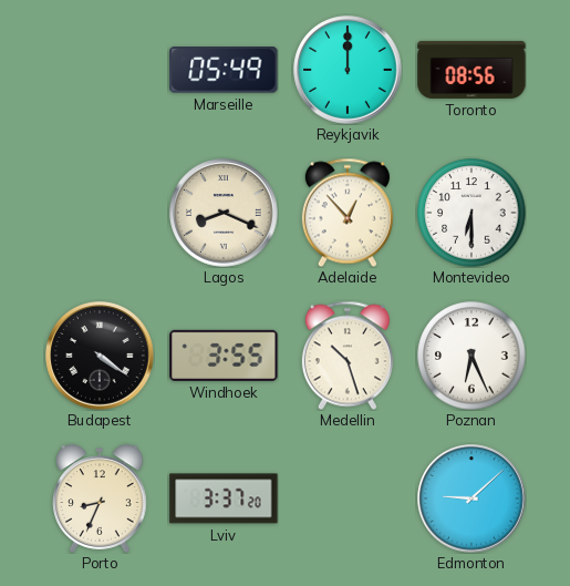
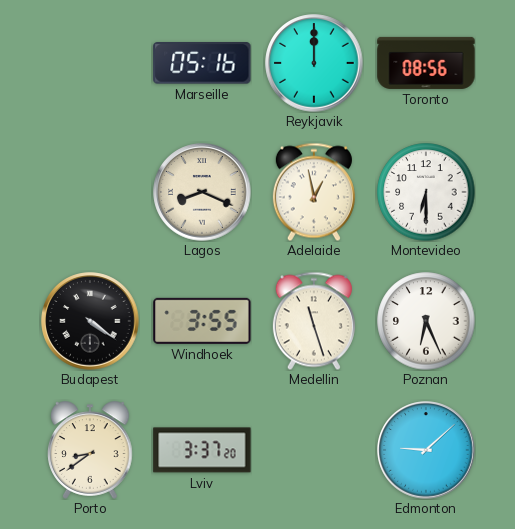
Marseille: 05:49 -> 05:16
Adelaide: 12:53 -> 12:58
Medellin: 10:27 -> 11:27
Porto: 8:34 -> 8:39
